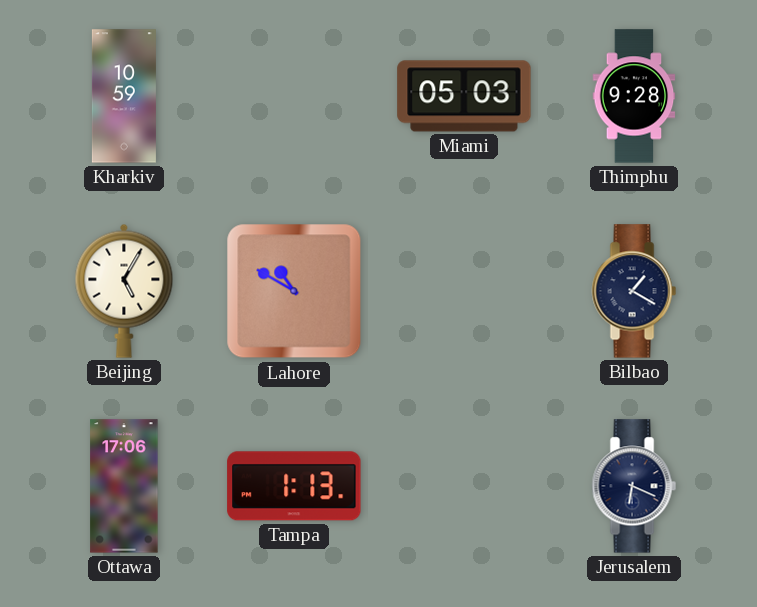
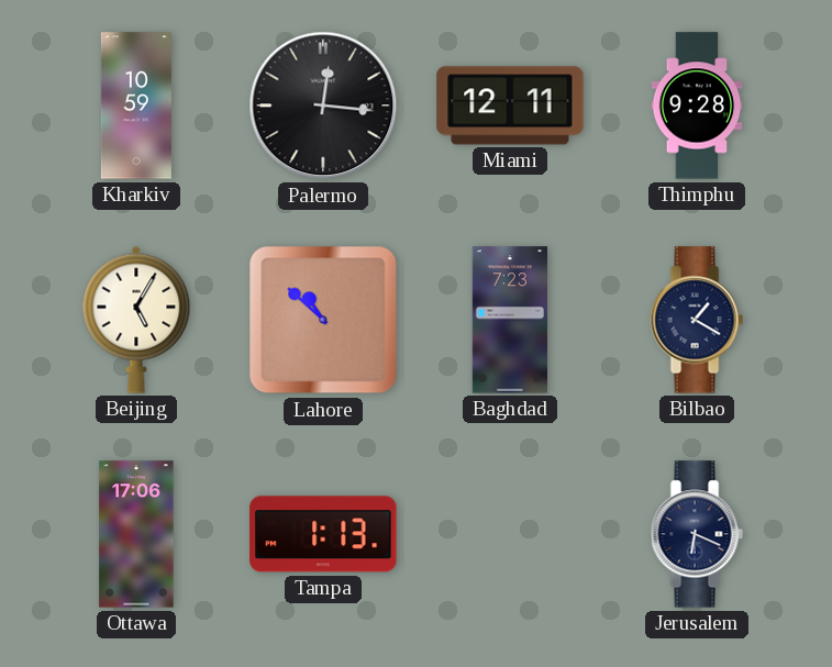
Palermo: none -> 12:16
Miami: 05:03 -> 12:11
Lahore: 10:50 -> 10:52
Baghdad: none -> 7:23
